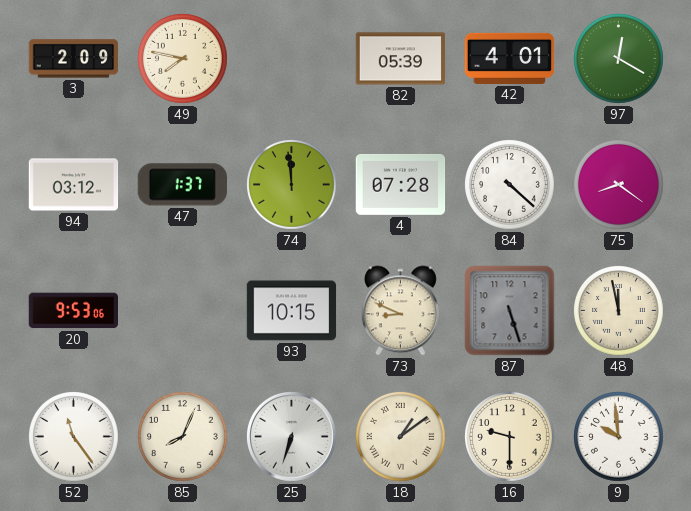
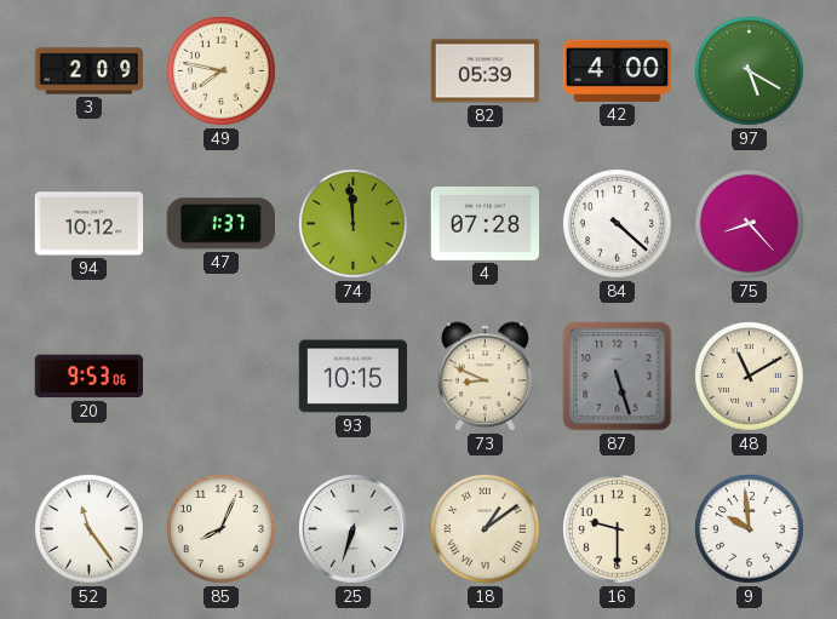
42: 4:01 -> 4:00
97: 12:20 -> 5:20
94: 03:12 -> 10:12
75: 8:21 -> 8:23
48: 11:58 -> 11:10
